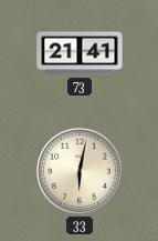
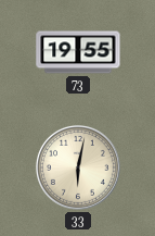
73: 21:41 -> 19:55
